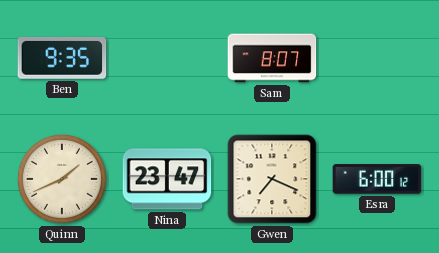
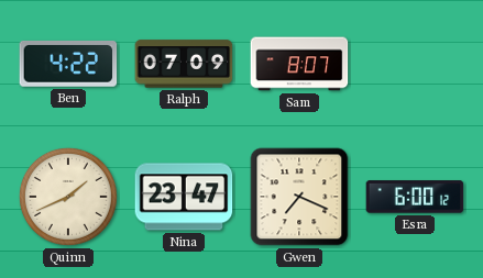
Ben: 9:35 -> 4:22
Ralph: none -> 07:09
